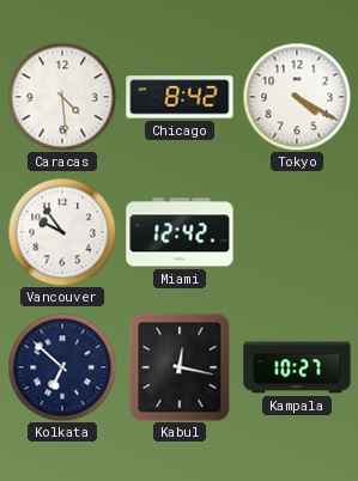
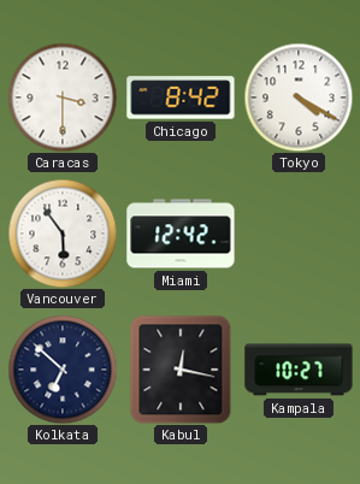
Caracas: 4:29 -> 3:30
Vancouver: 9:54 -> 5:54
